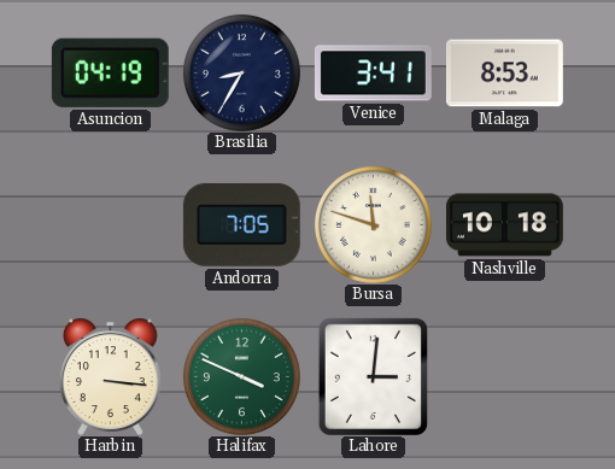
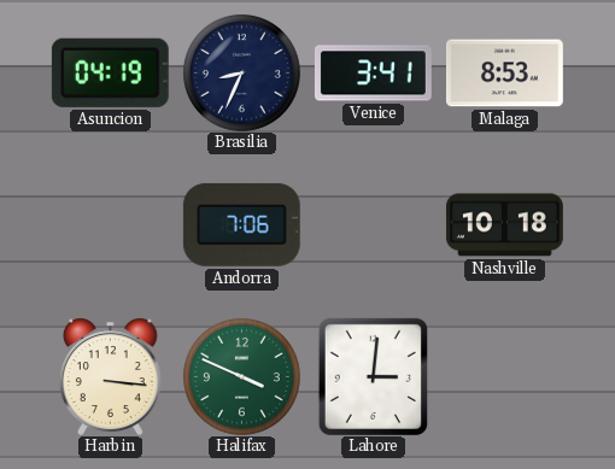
Brasilia: 8:35 -> 8:34
Andorra: 7:05 -> 7:06
Bursa: 11:48 -> none
